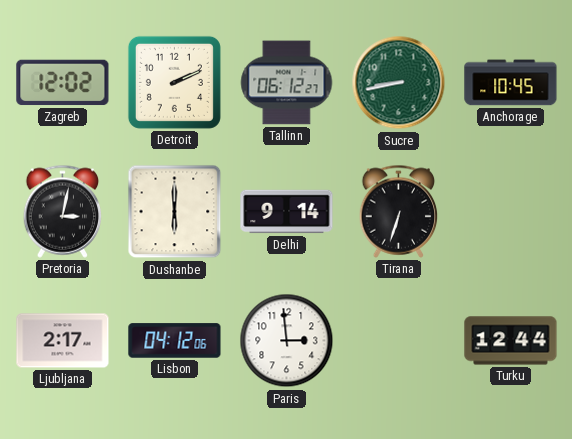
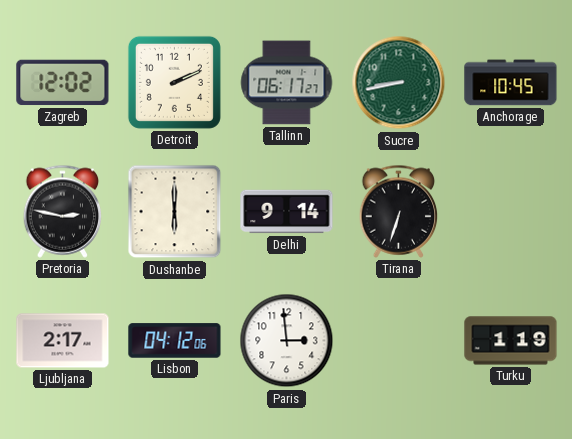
Tallinn: 06:12 -> 06:17
Pretoria: 3:02 -> 2:47
Turku: 12:44 -> 1:19
